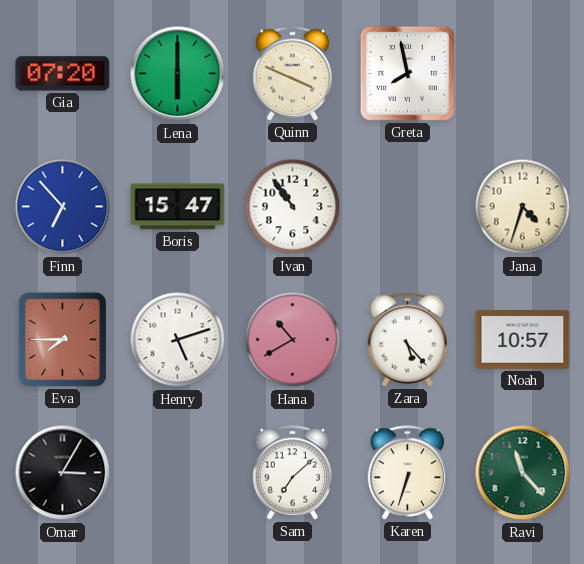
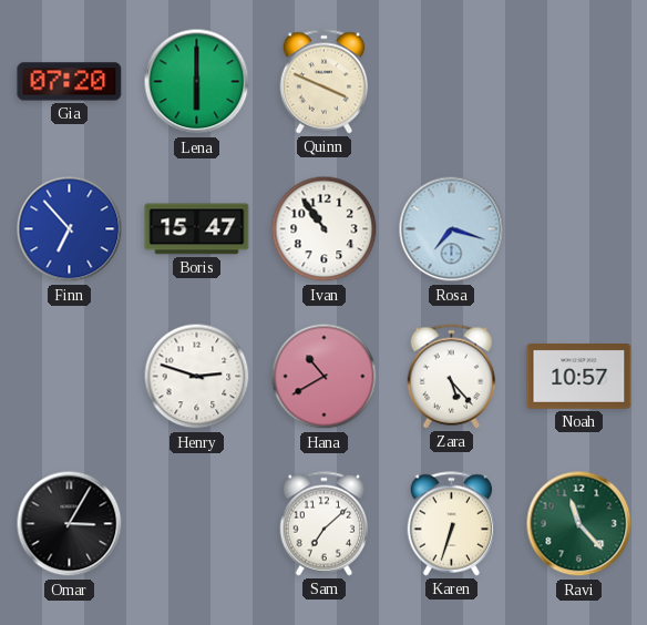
Greta: 7:58 -> none
Rosa: none -> 7:18
Jana: 4:33 -> none
Eva: 7:45 -> none
Henry: 5:12 -> 2:48
